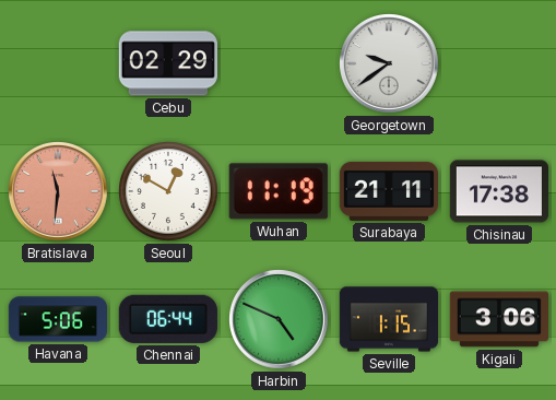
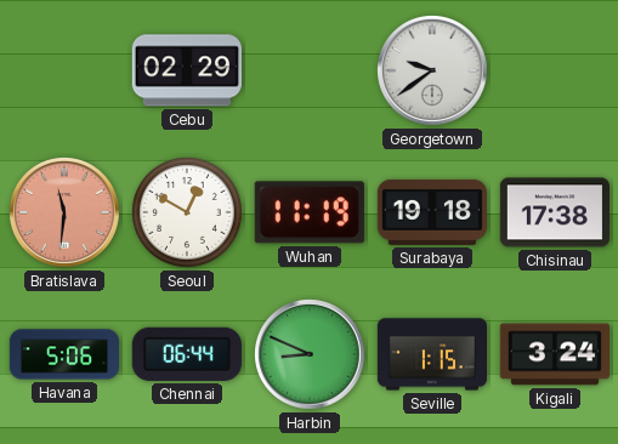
Surabaya: 21:11 -> 19:18
Harbin: 4:49 -> 8:49
Kigali: 3:06 -> 3:24
